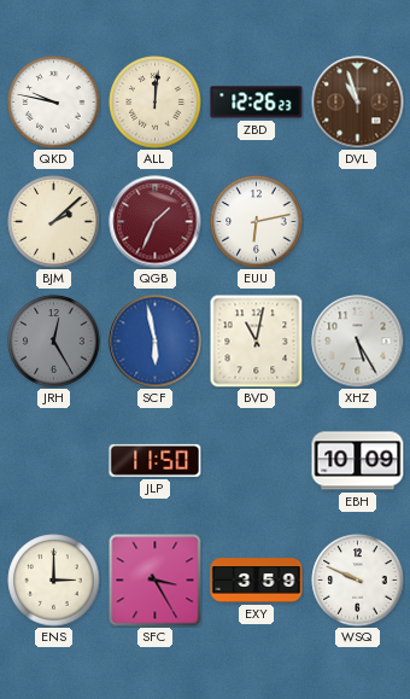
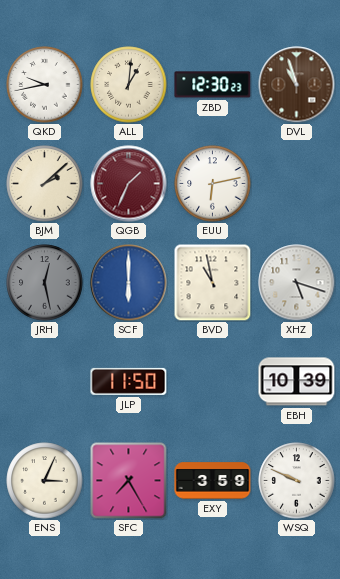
QKD: 9:47 -> 9:43
ALL: 12:01 -> 1:01
ZBD: 12:26 -> 12:30
JRH: 12:25 -> 12:28
SCF: 5:58 -> 6:00
BVD: 11:02 -> 10:58
XHZ: 5:25 -> 5:18
EBH: 10:09 -> 10:39
ENS: 3:00 -> 3:04
SFC: 3:25 -> 7:25
